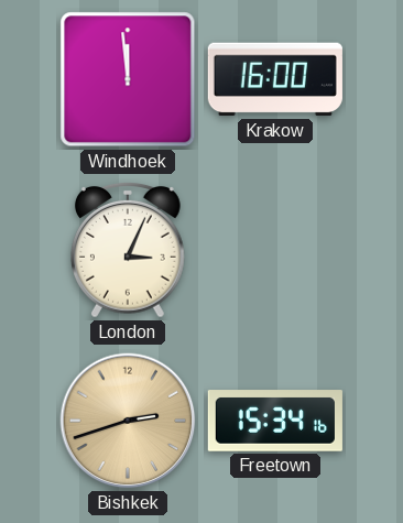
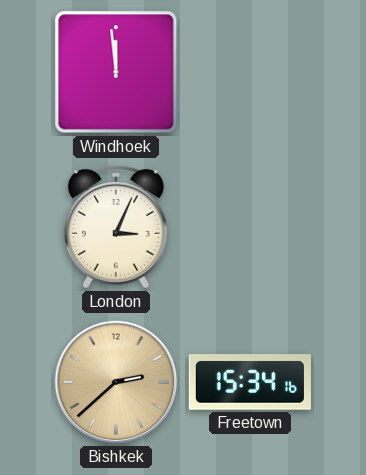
Krakow: 16:00 -> none
Bishkek: 2:42 -> 2:38
